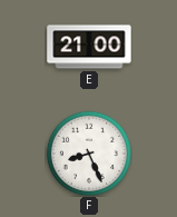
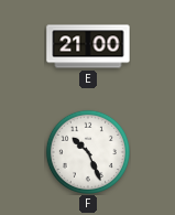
F: 8:26 -> 10:26
